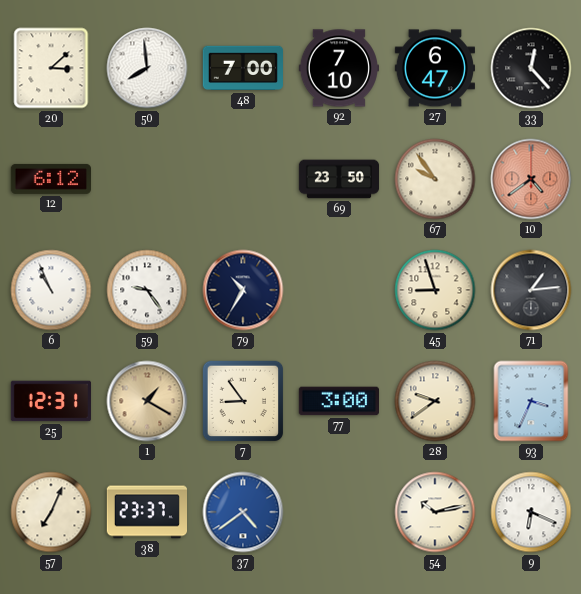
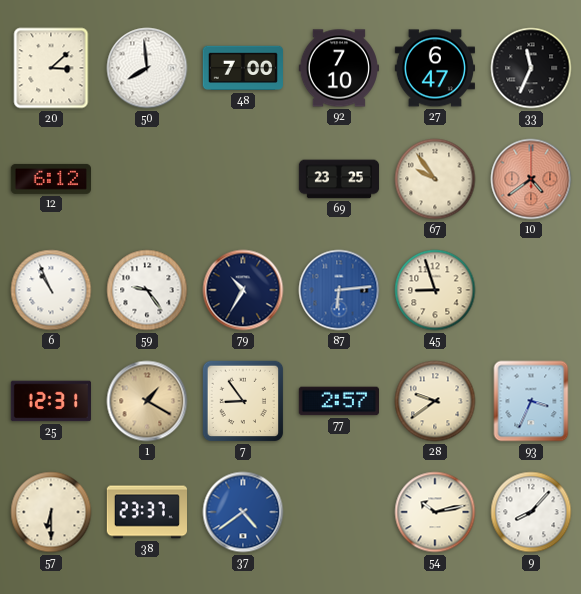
33: 12:23 -> 11:34
69: 23:50 -> 23:25
87: none -> 6:14
71: 1:14 -> none
77: 3:00 -> 2:57
57: 7:04 -> 6:30
9: 6:19 -> 8:07
